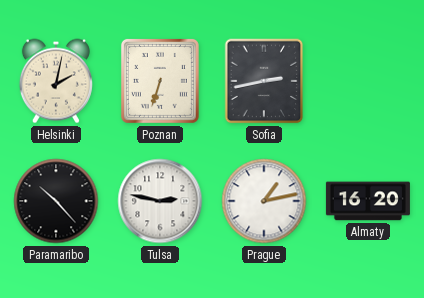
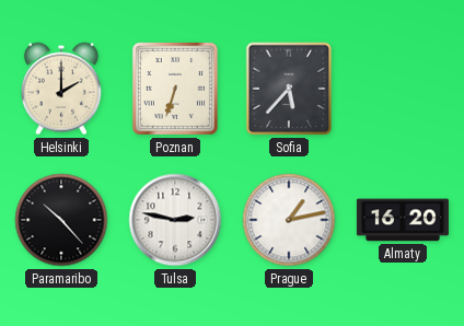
Helsinki: 2:02 -> 2:00
Sofia: 2:43 -> 5:37
